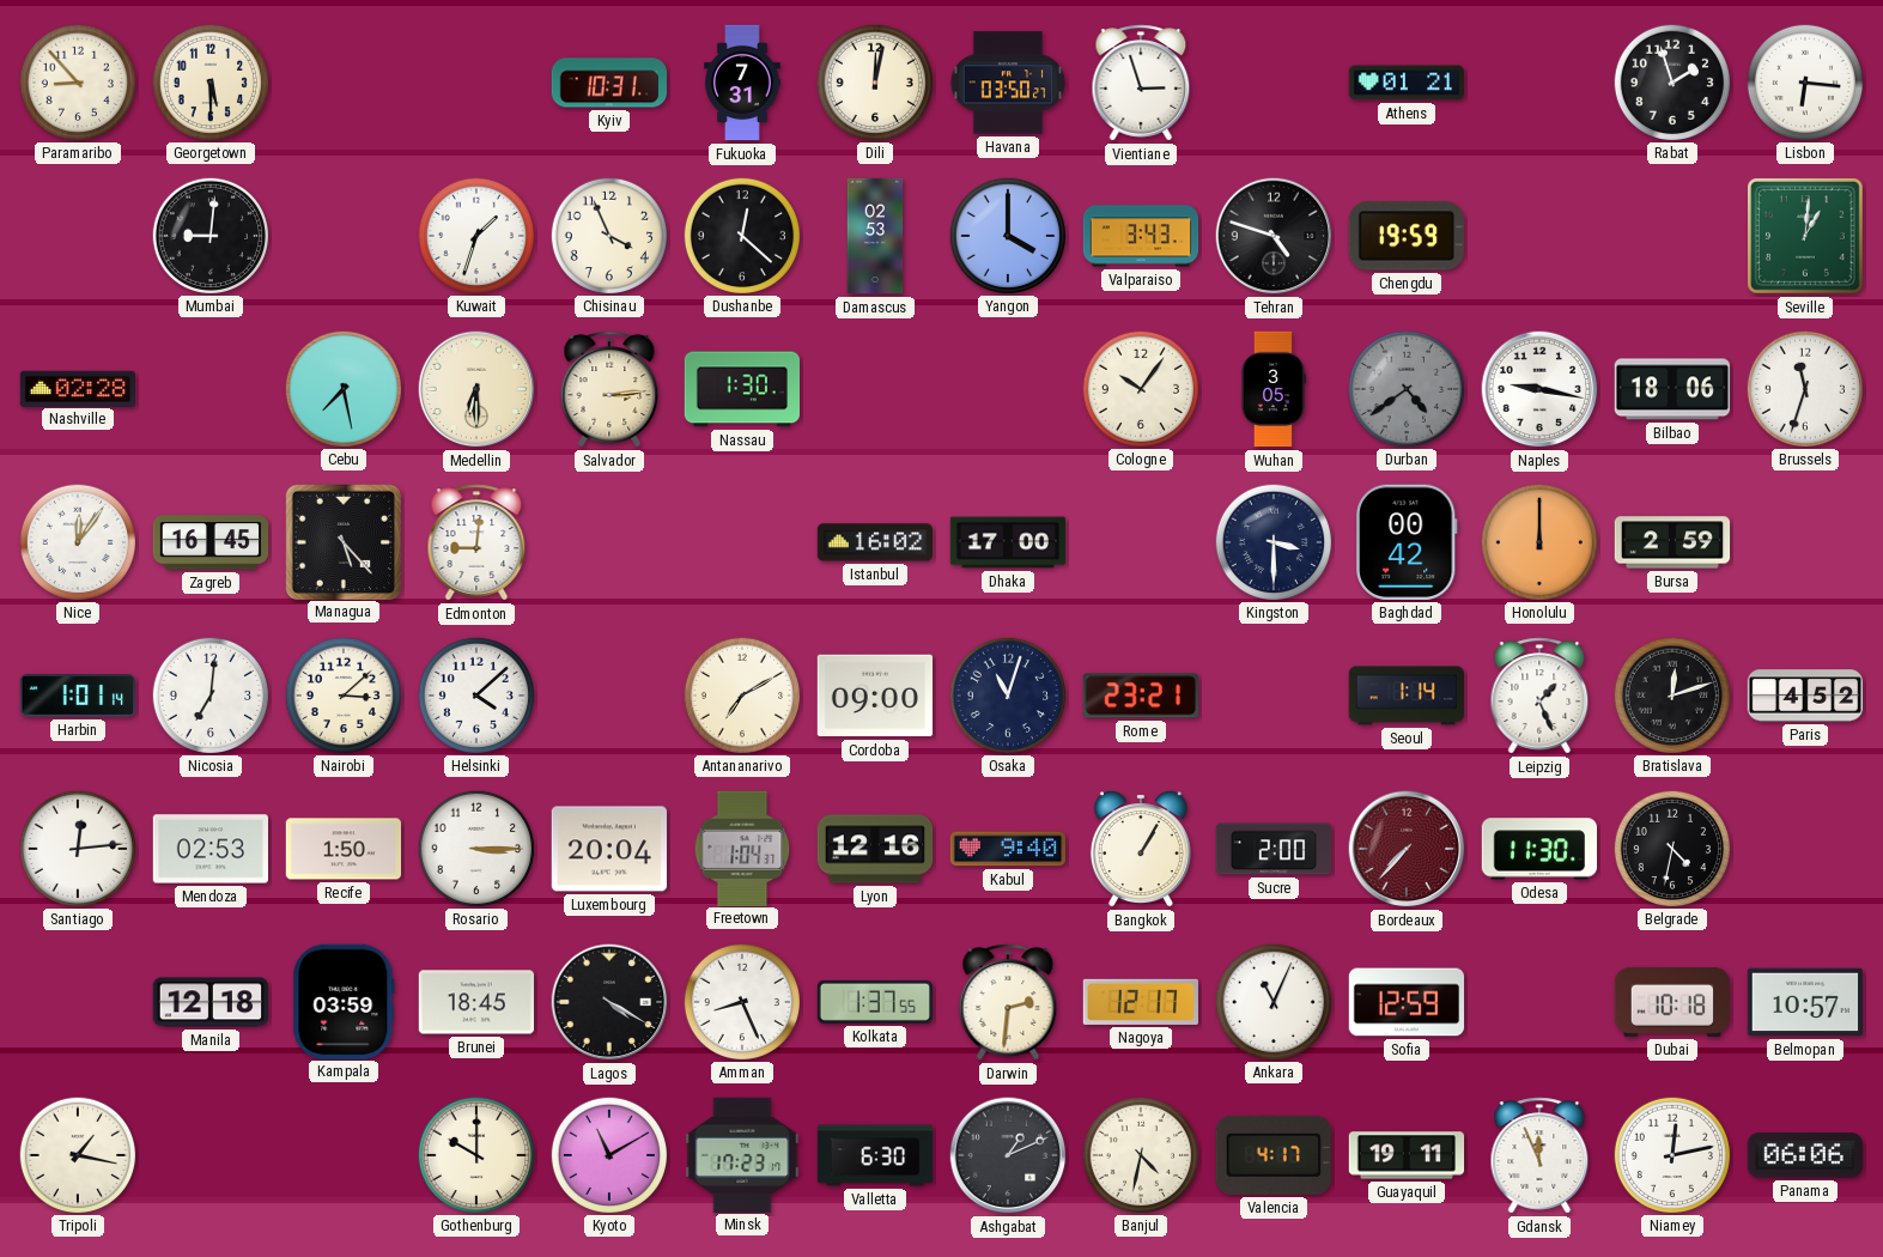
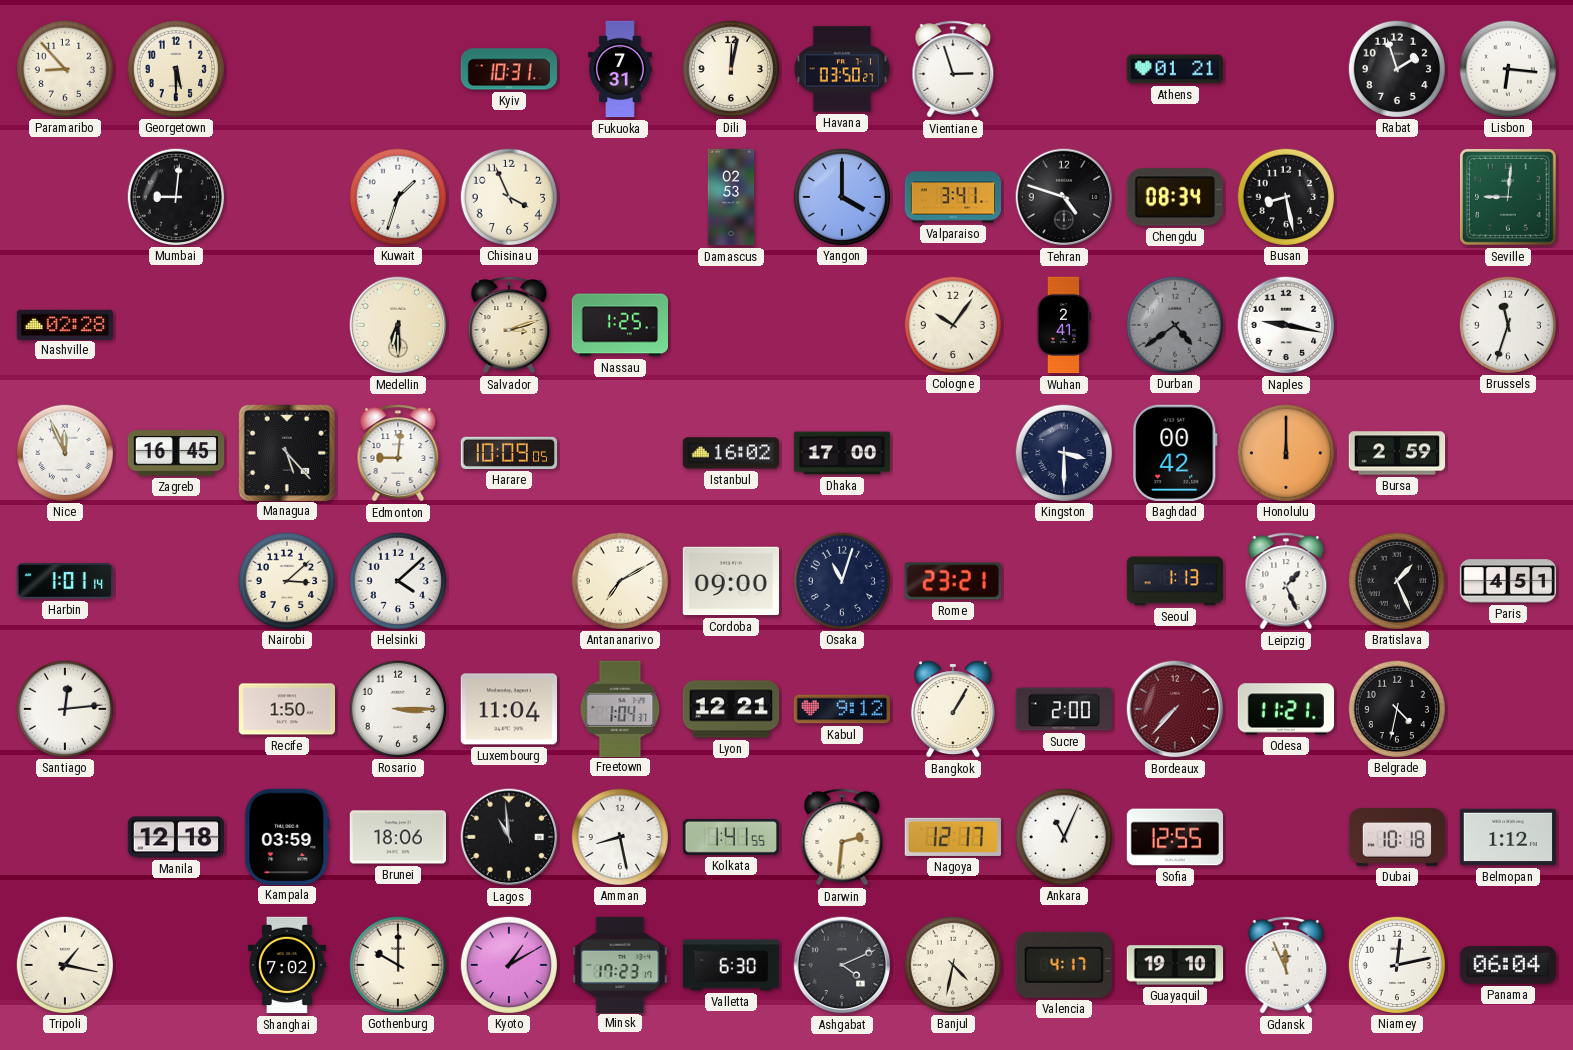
Dushanbe: 12:22 -> none
Valparaiso: 3:43 -> 3:41
Chengdu: 19:59 -> 08:34
Busan: none -> 8:28
Seville: 1:01 -> 9:01
Cebu: 7:28 -> none
Salvador: 3:14 -> 3:12
Nassau: 1:30 -> 1:25
Wuhan: 3:05 -> 2:41
Bilbao: 18:06 -> none
Nice: 12:06 -> 11:56
Harare: none -> 10:09
Nicosia: 7:01 -> none
Seoul: 1:14 -> 1:13
Bratislava: 12:12 -> 1:26
Paris: 4:52 -> 4:51
Mendoza: 02:53 -> none
Luxembourg: 20:04 -> 11:04
Lyon: 12:16 -> 12:21
Kabul: 9:40 -> 9:12
Odesa: 11:30 -> 11:21
Brunei: 18:45 -> 18:06
Lagos: 4:20 -> 10:59
Amman: 8:26 -> 8:28
Kolkata: 1:37 -> 1:41
Sofia: 12:59 -> 12:55
Belmopan: 10:57 -> 1:12
Shanghai: none -> 7:02
Kyoto: 11:10 -> 1:10
Ashgabat: 1:11 -> 4:11
Guayaquil: 19:11 -> 19:10
Panama: 06:06 -> 06:04
